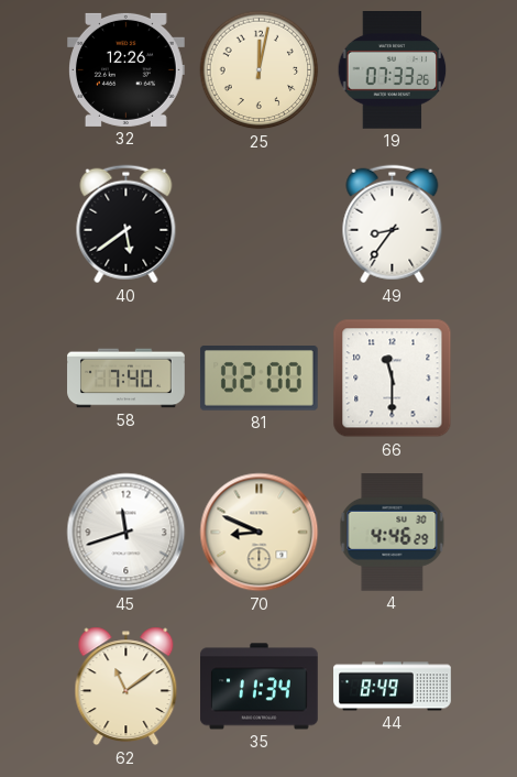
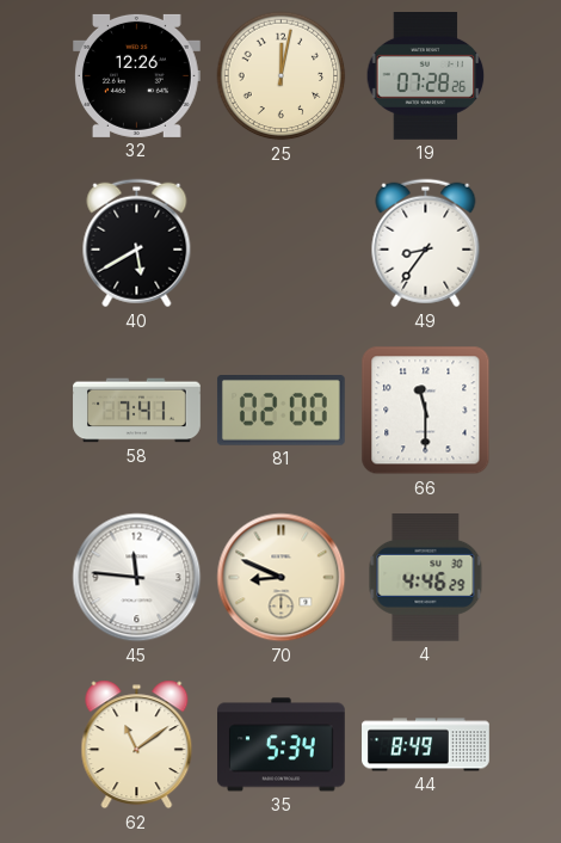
19: 07:33 -> 07:28
40: 5:39 -> 5:40
58: 7:40 -> 7:41
45: 11:42 -> 11:46
35: 11:34 -> 5:34
